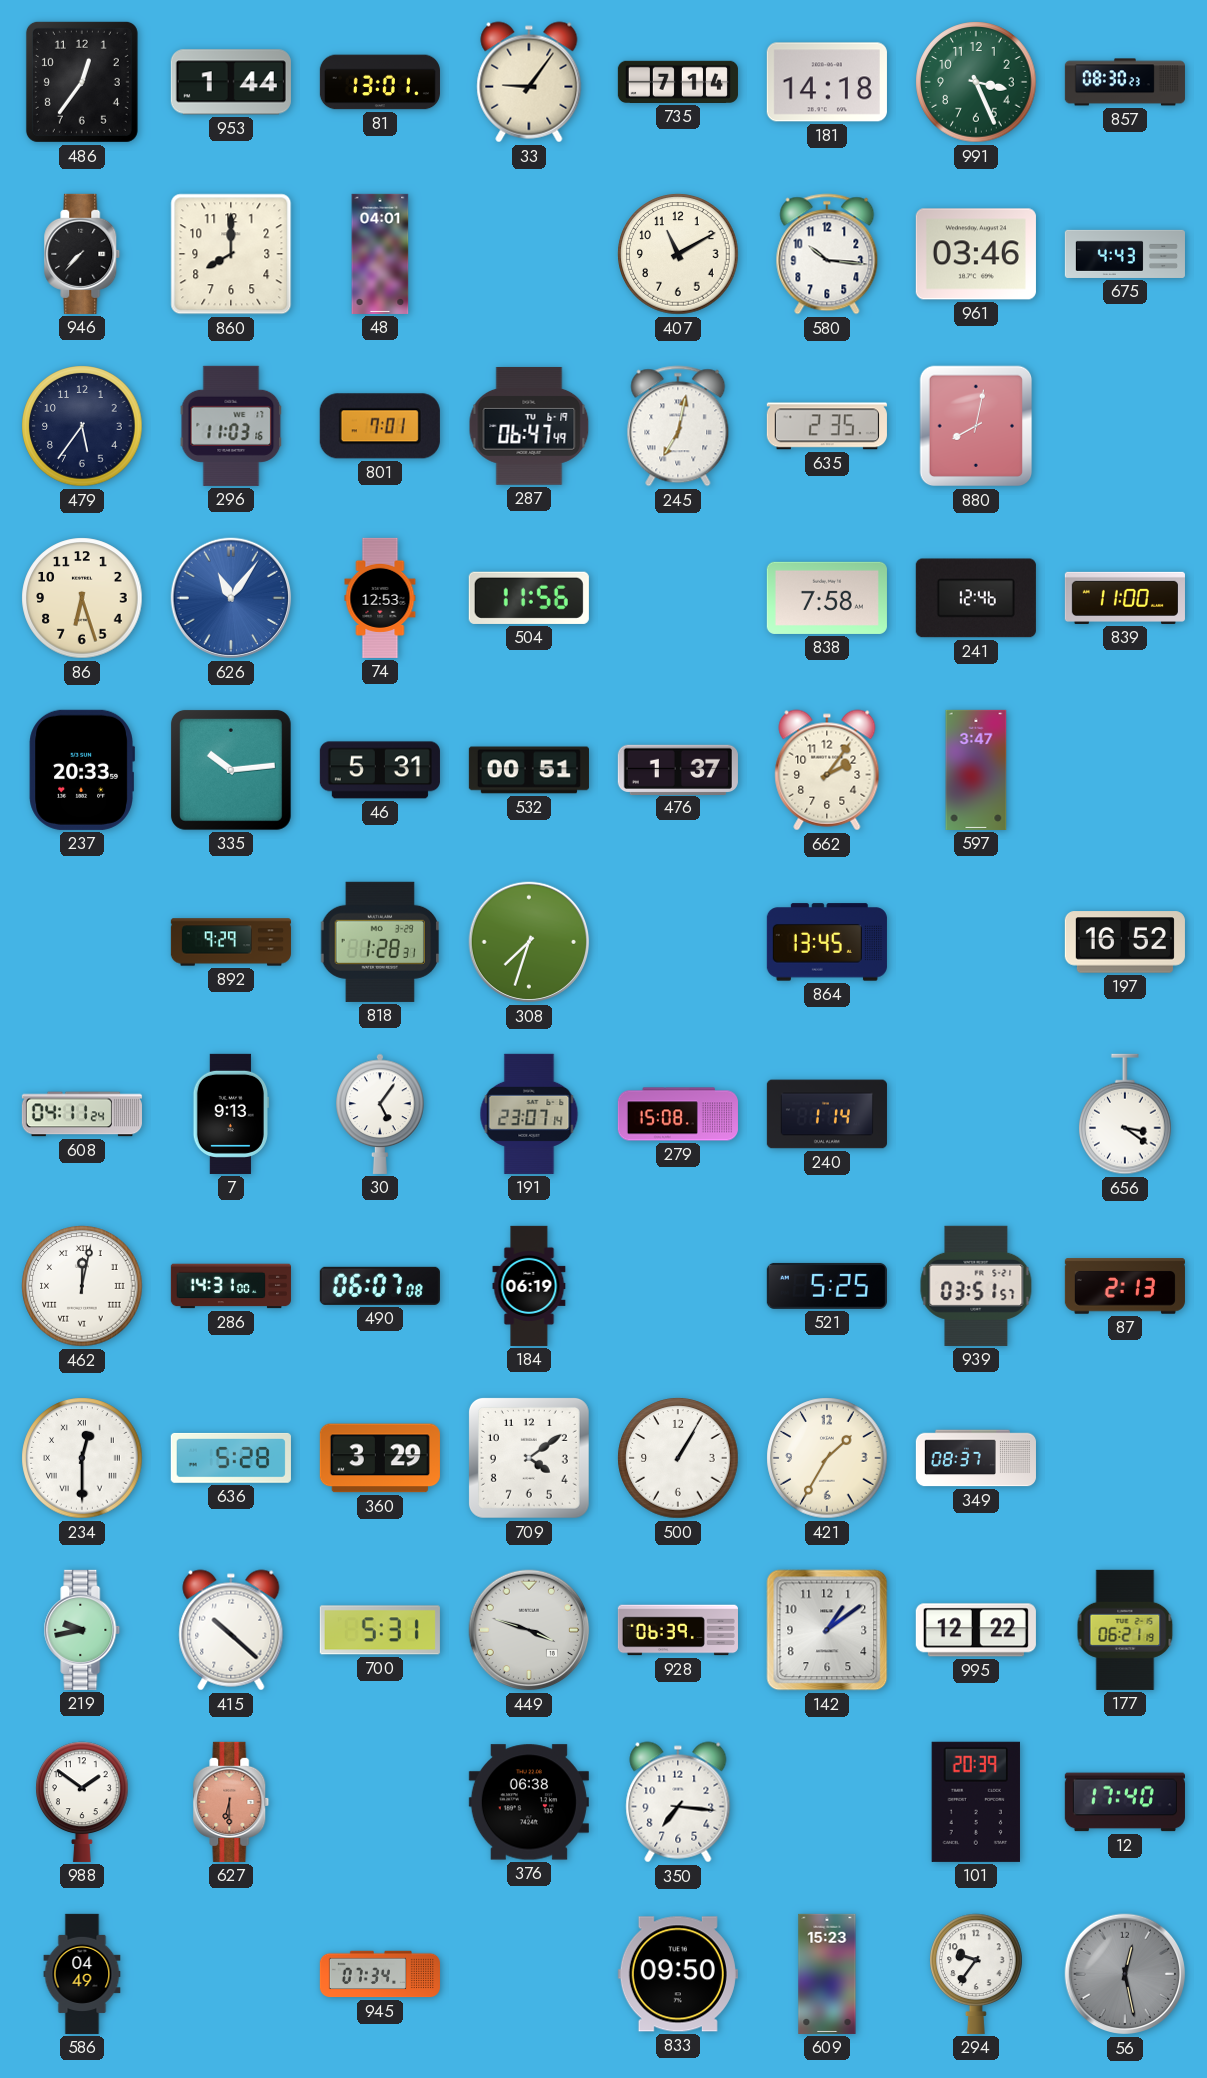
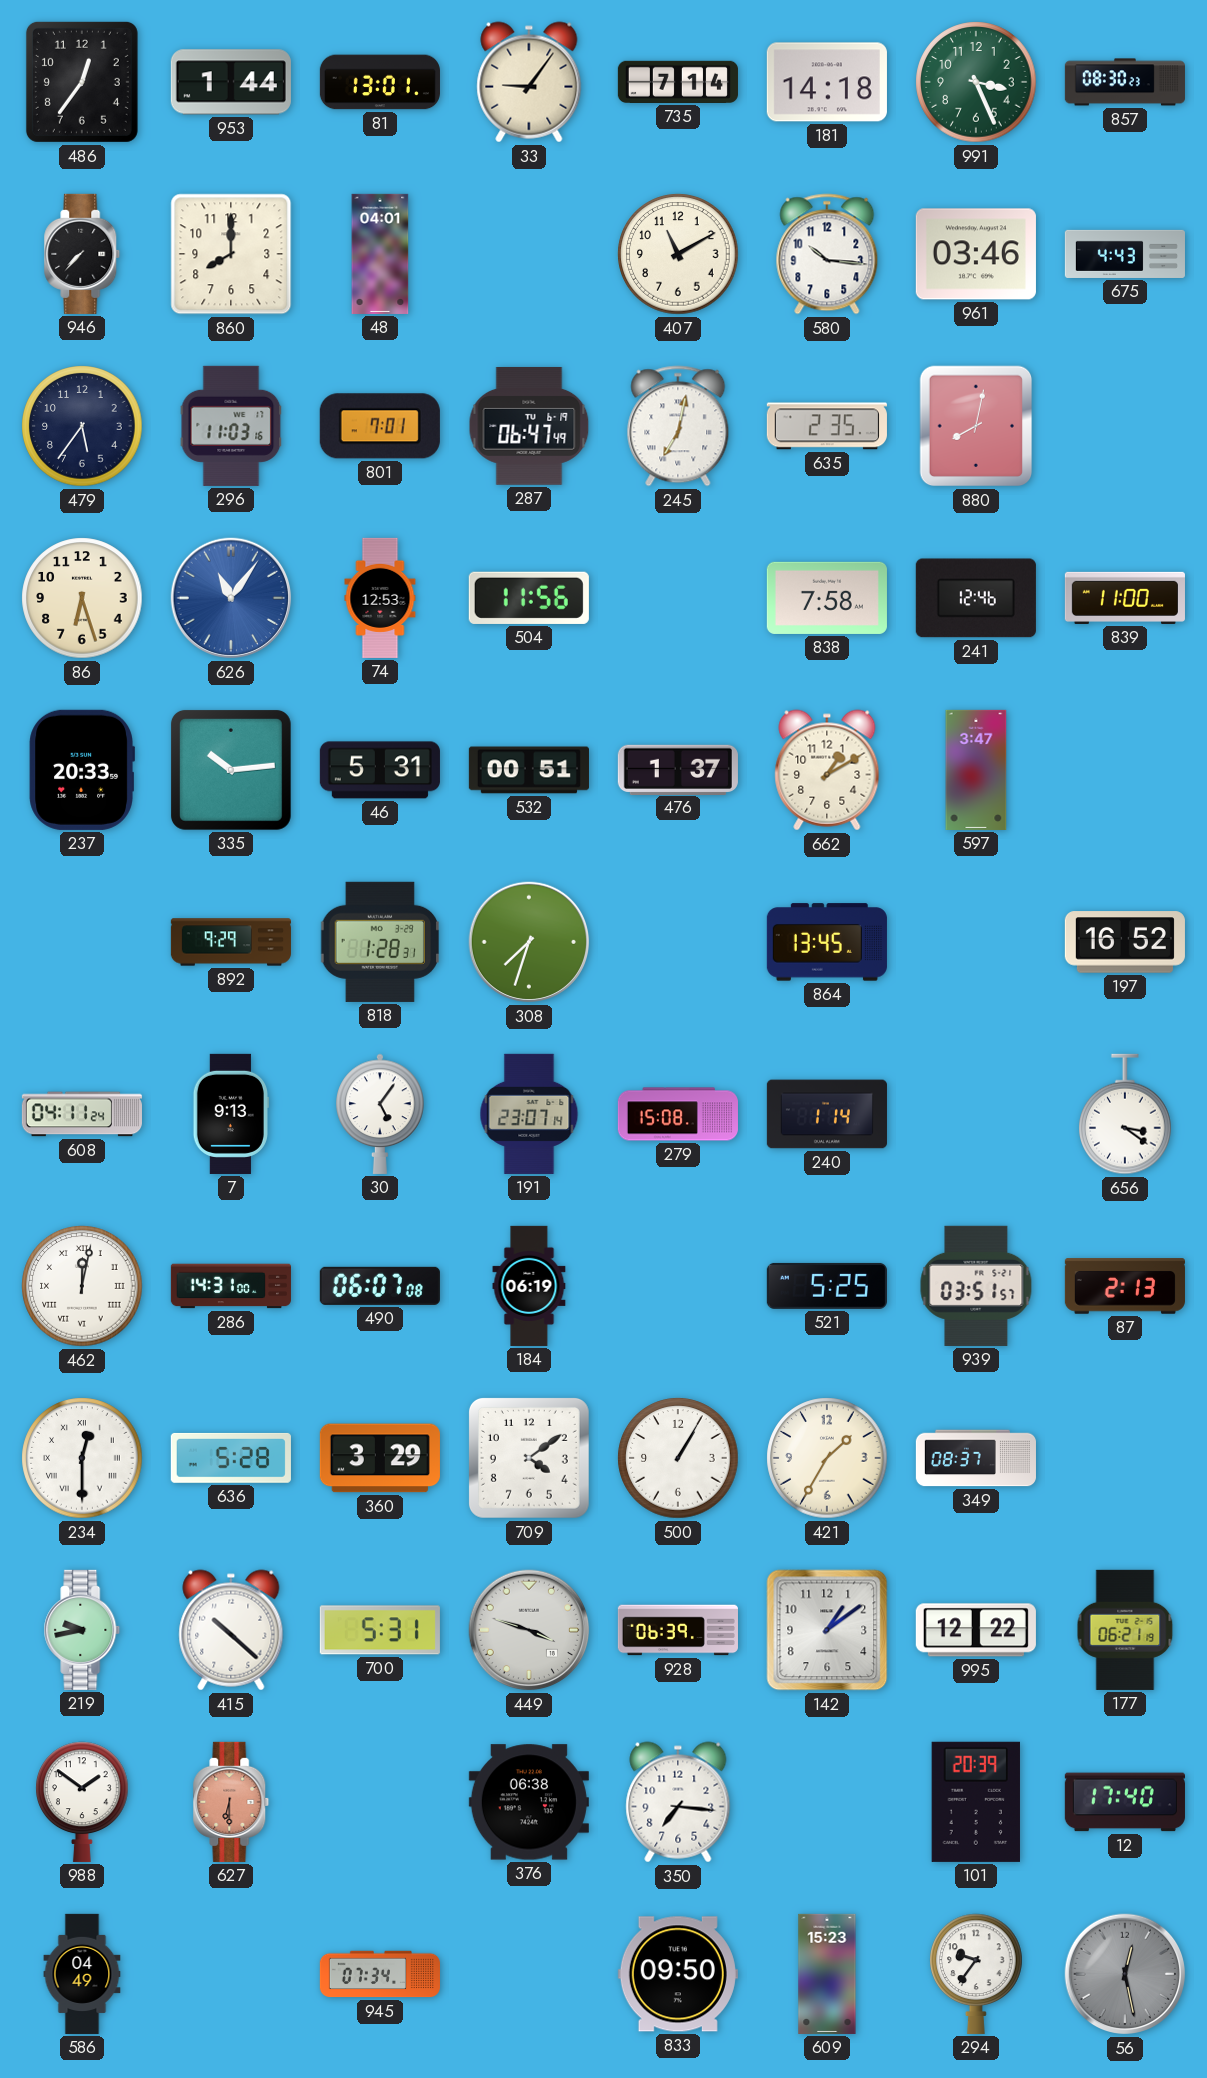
662: 2:06 -> 1:10
